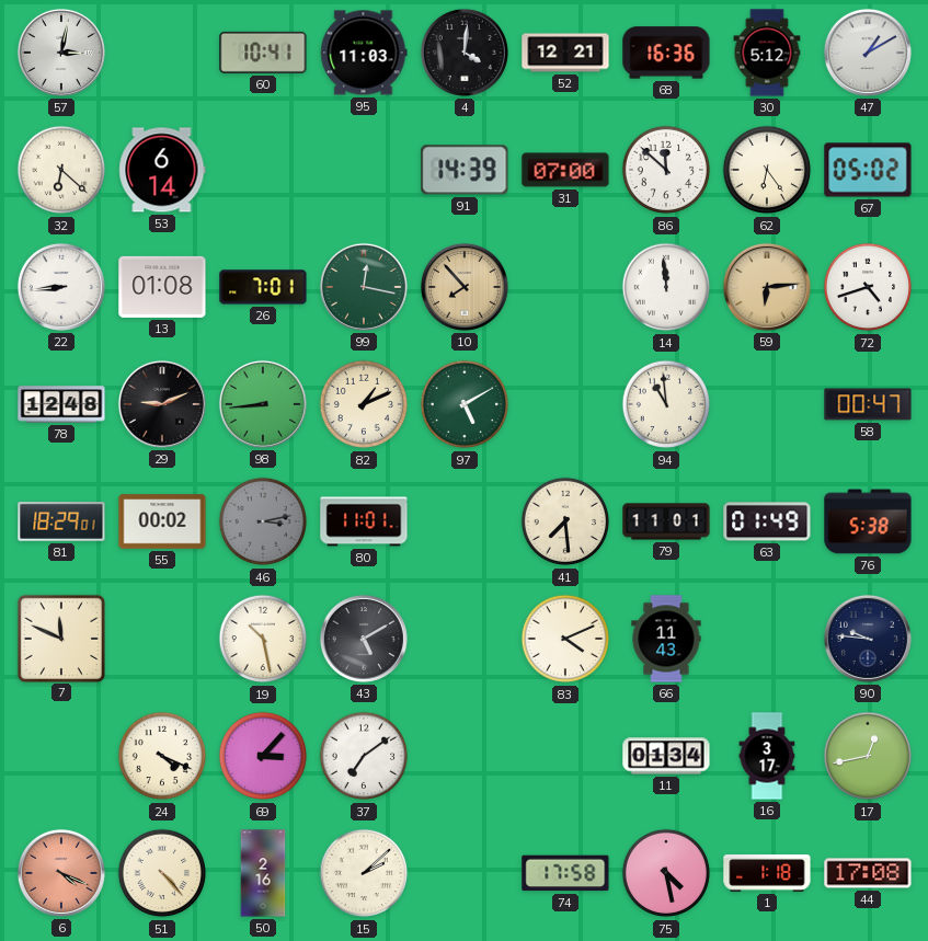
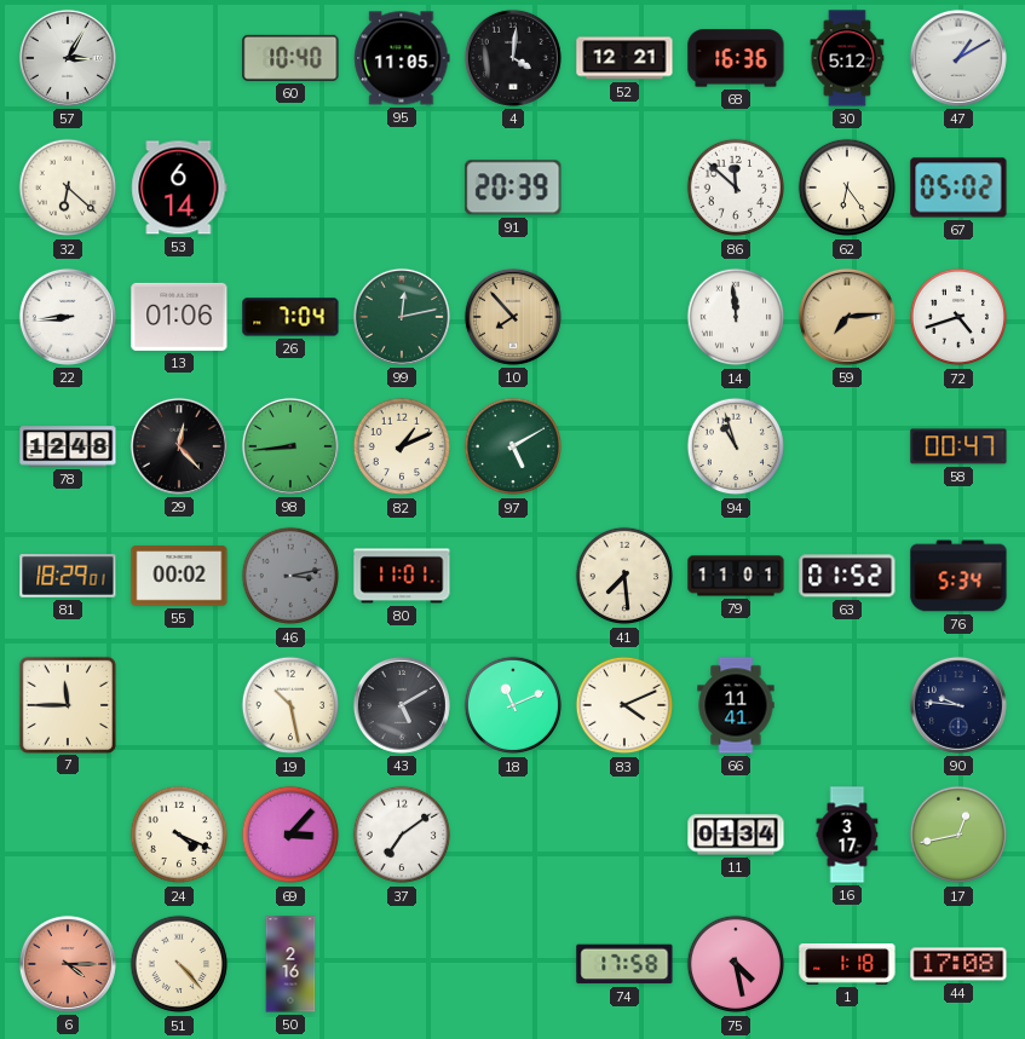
57: 3:02 -> 3:05
60: 10:41 -> 10:40
95: 11:03 -> 11:05
91: 14:39 -> 20:39
31: 07:00 -> none
13: 01:08 -> 01:06
26: 7:01 -> 7:04
99: 12:17 -> 12:13
59: 6:14 -> 7:14
29: 9:11 -> 12:23
94: 10:59 -> 10:57
63: 01:49 -> 01:52
76: 5:38 -> 5:34
7: 11:49 -> 11:45
18: none -> 11:11
66: 11:43 -> 11:41
6: 4:19 -> 4:15
15: 2:08 -> none
